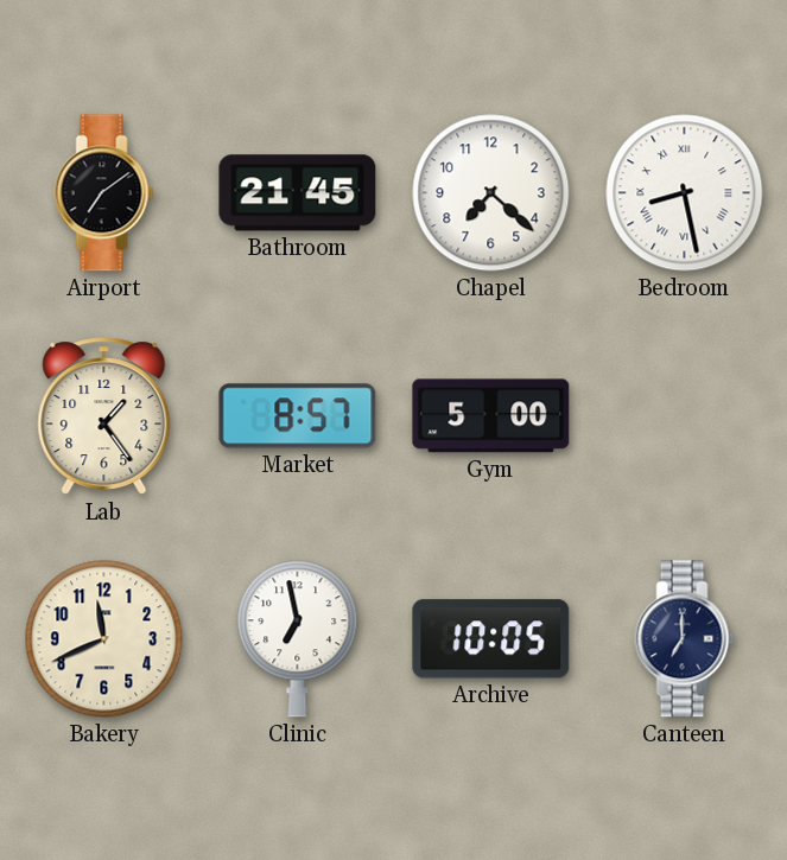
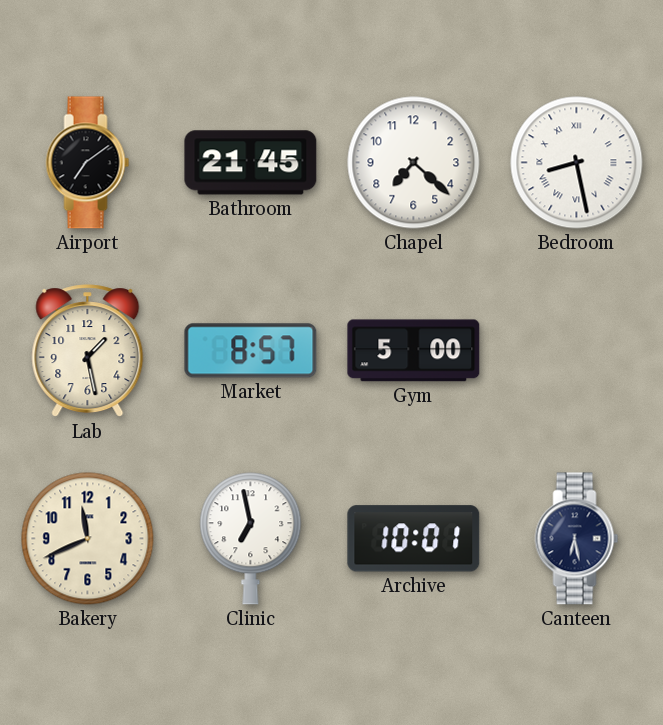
Lab: 1:24 -> 1:28
Archive: 10:05 -> 10:01
Canteen: 7:00 -> 6:28
